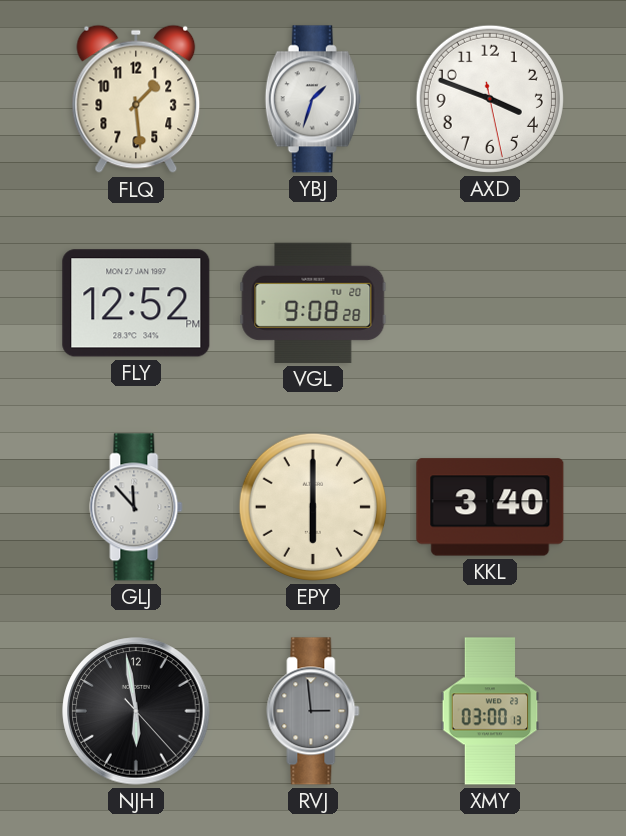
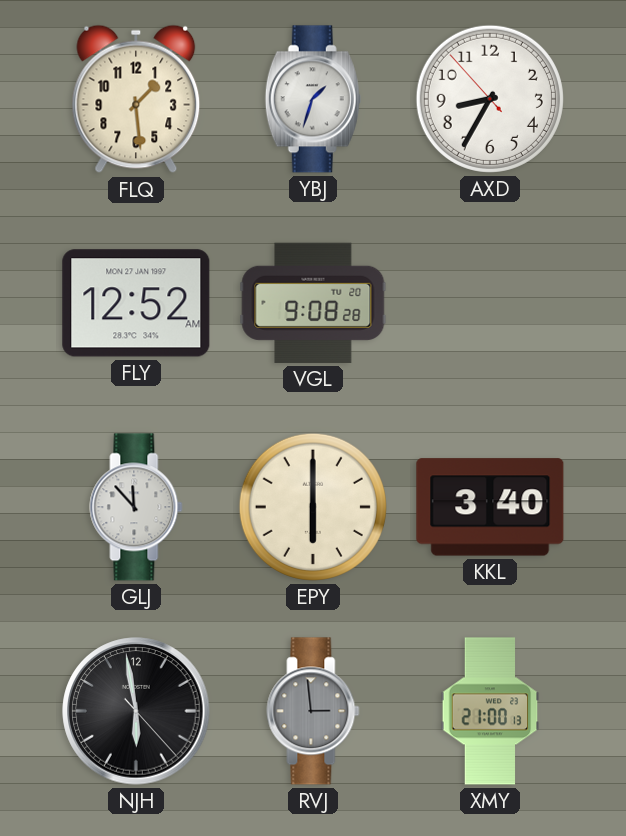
AXD: 3:48 -> 8:34
FLY: 12:52 PM -> 12:52 AM
XMY: 03:00 -> 21:00
